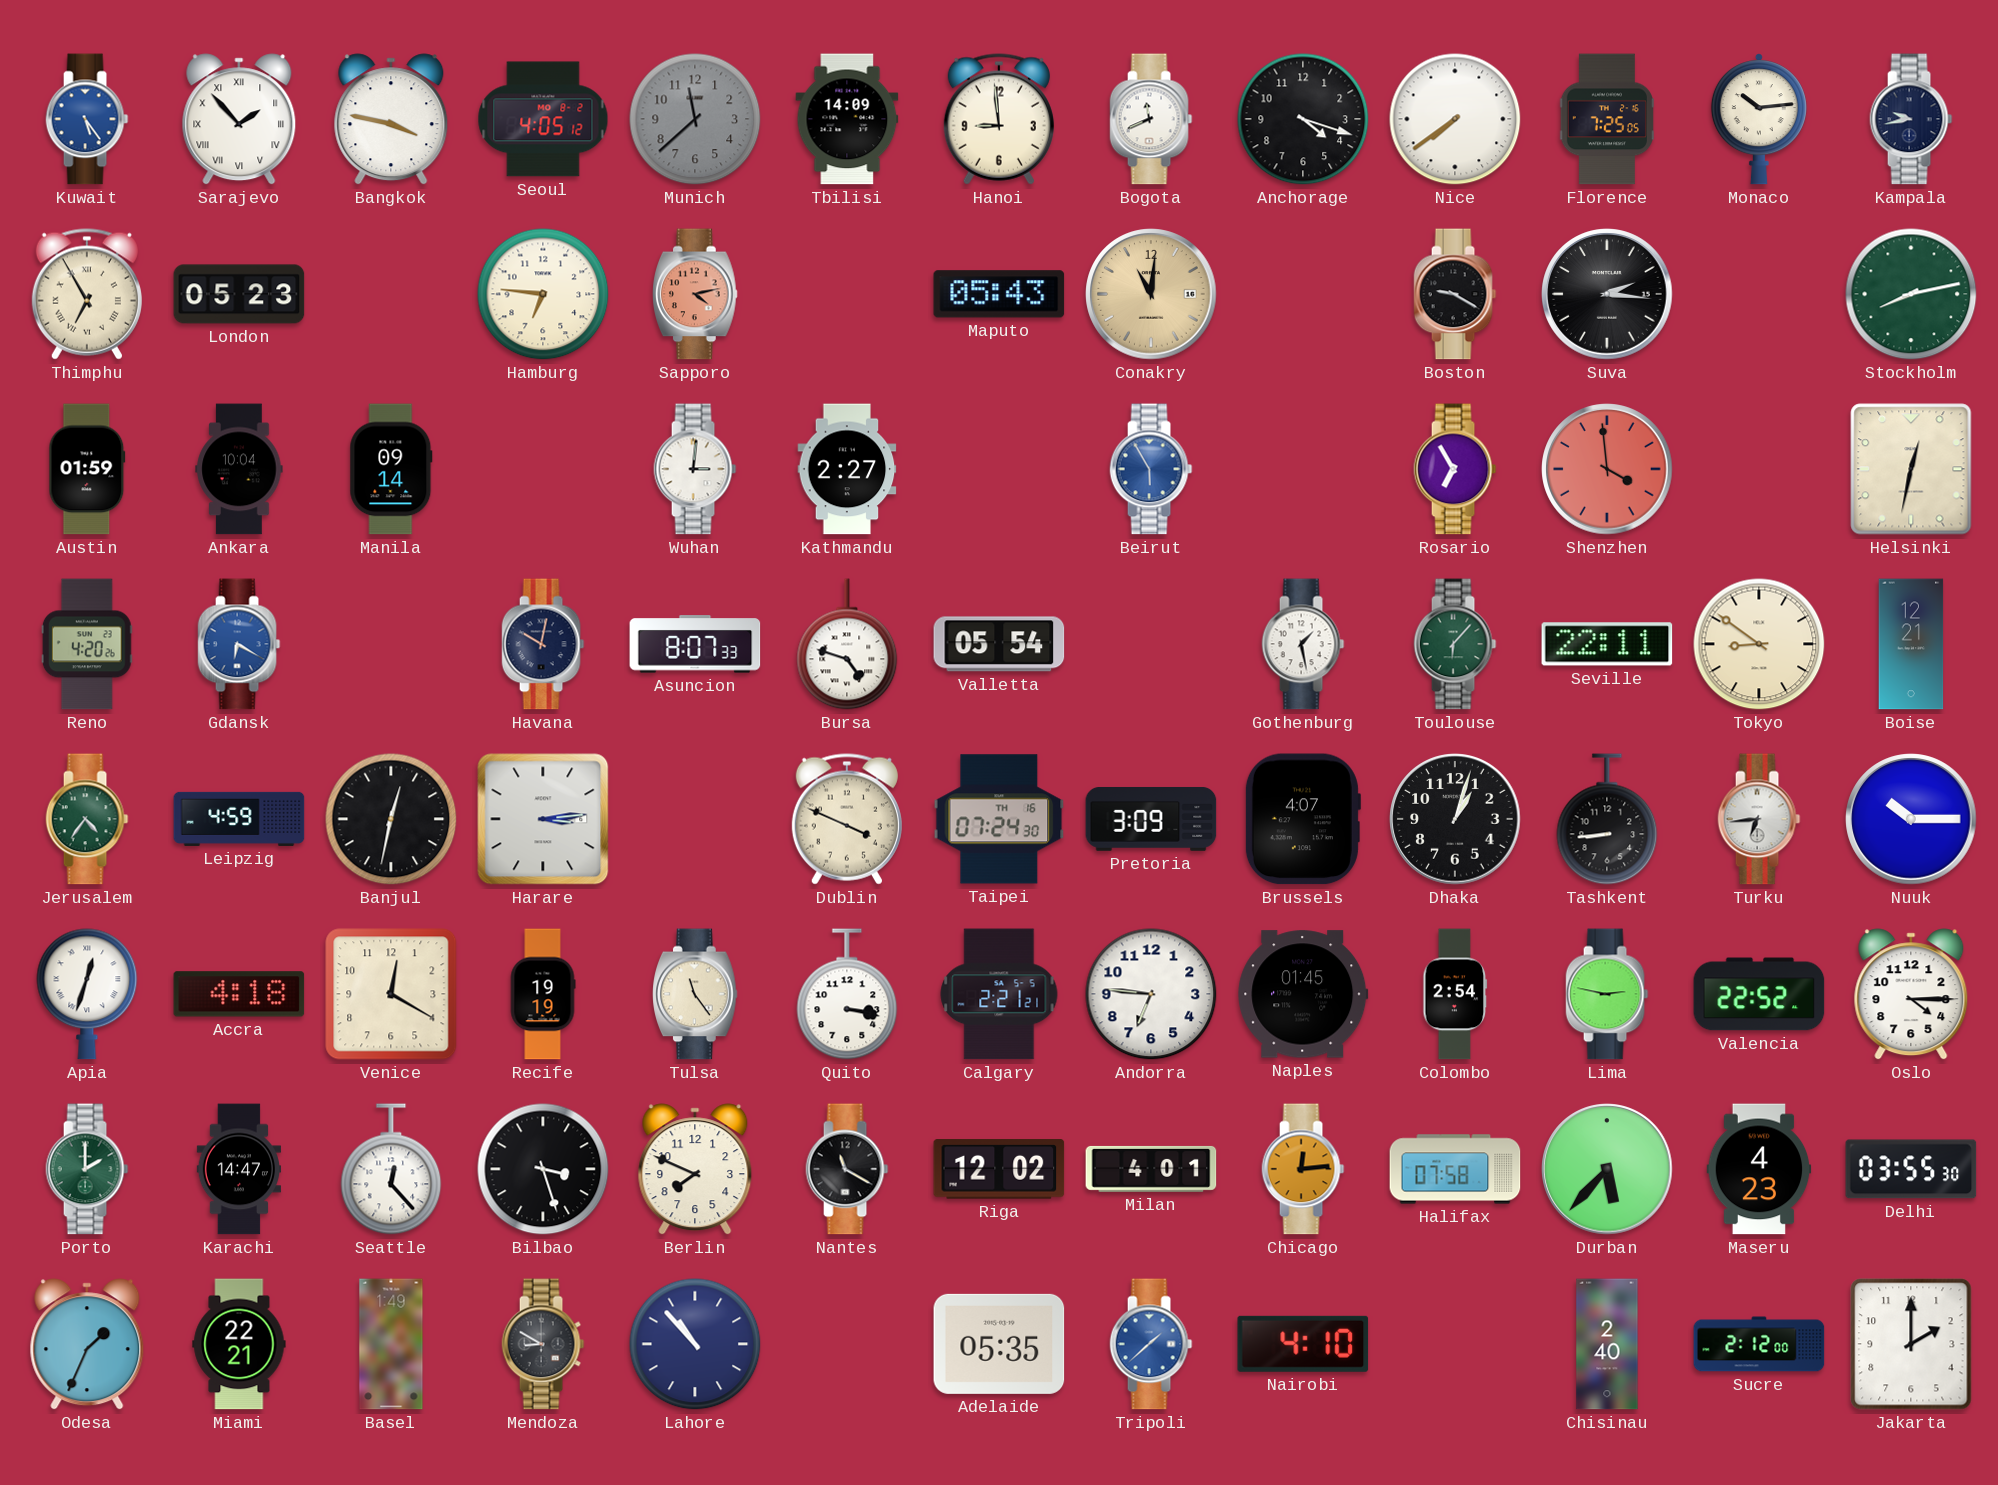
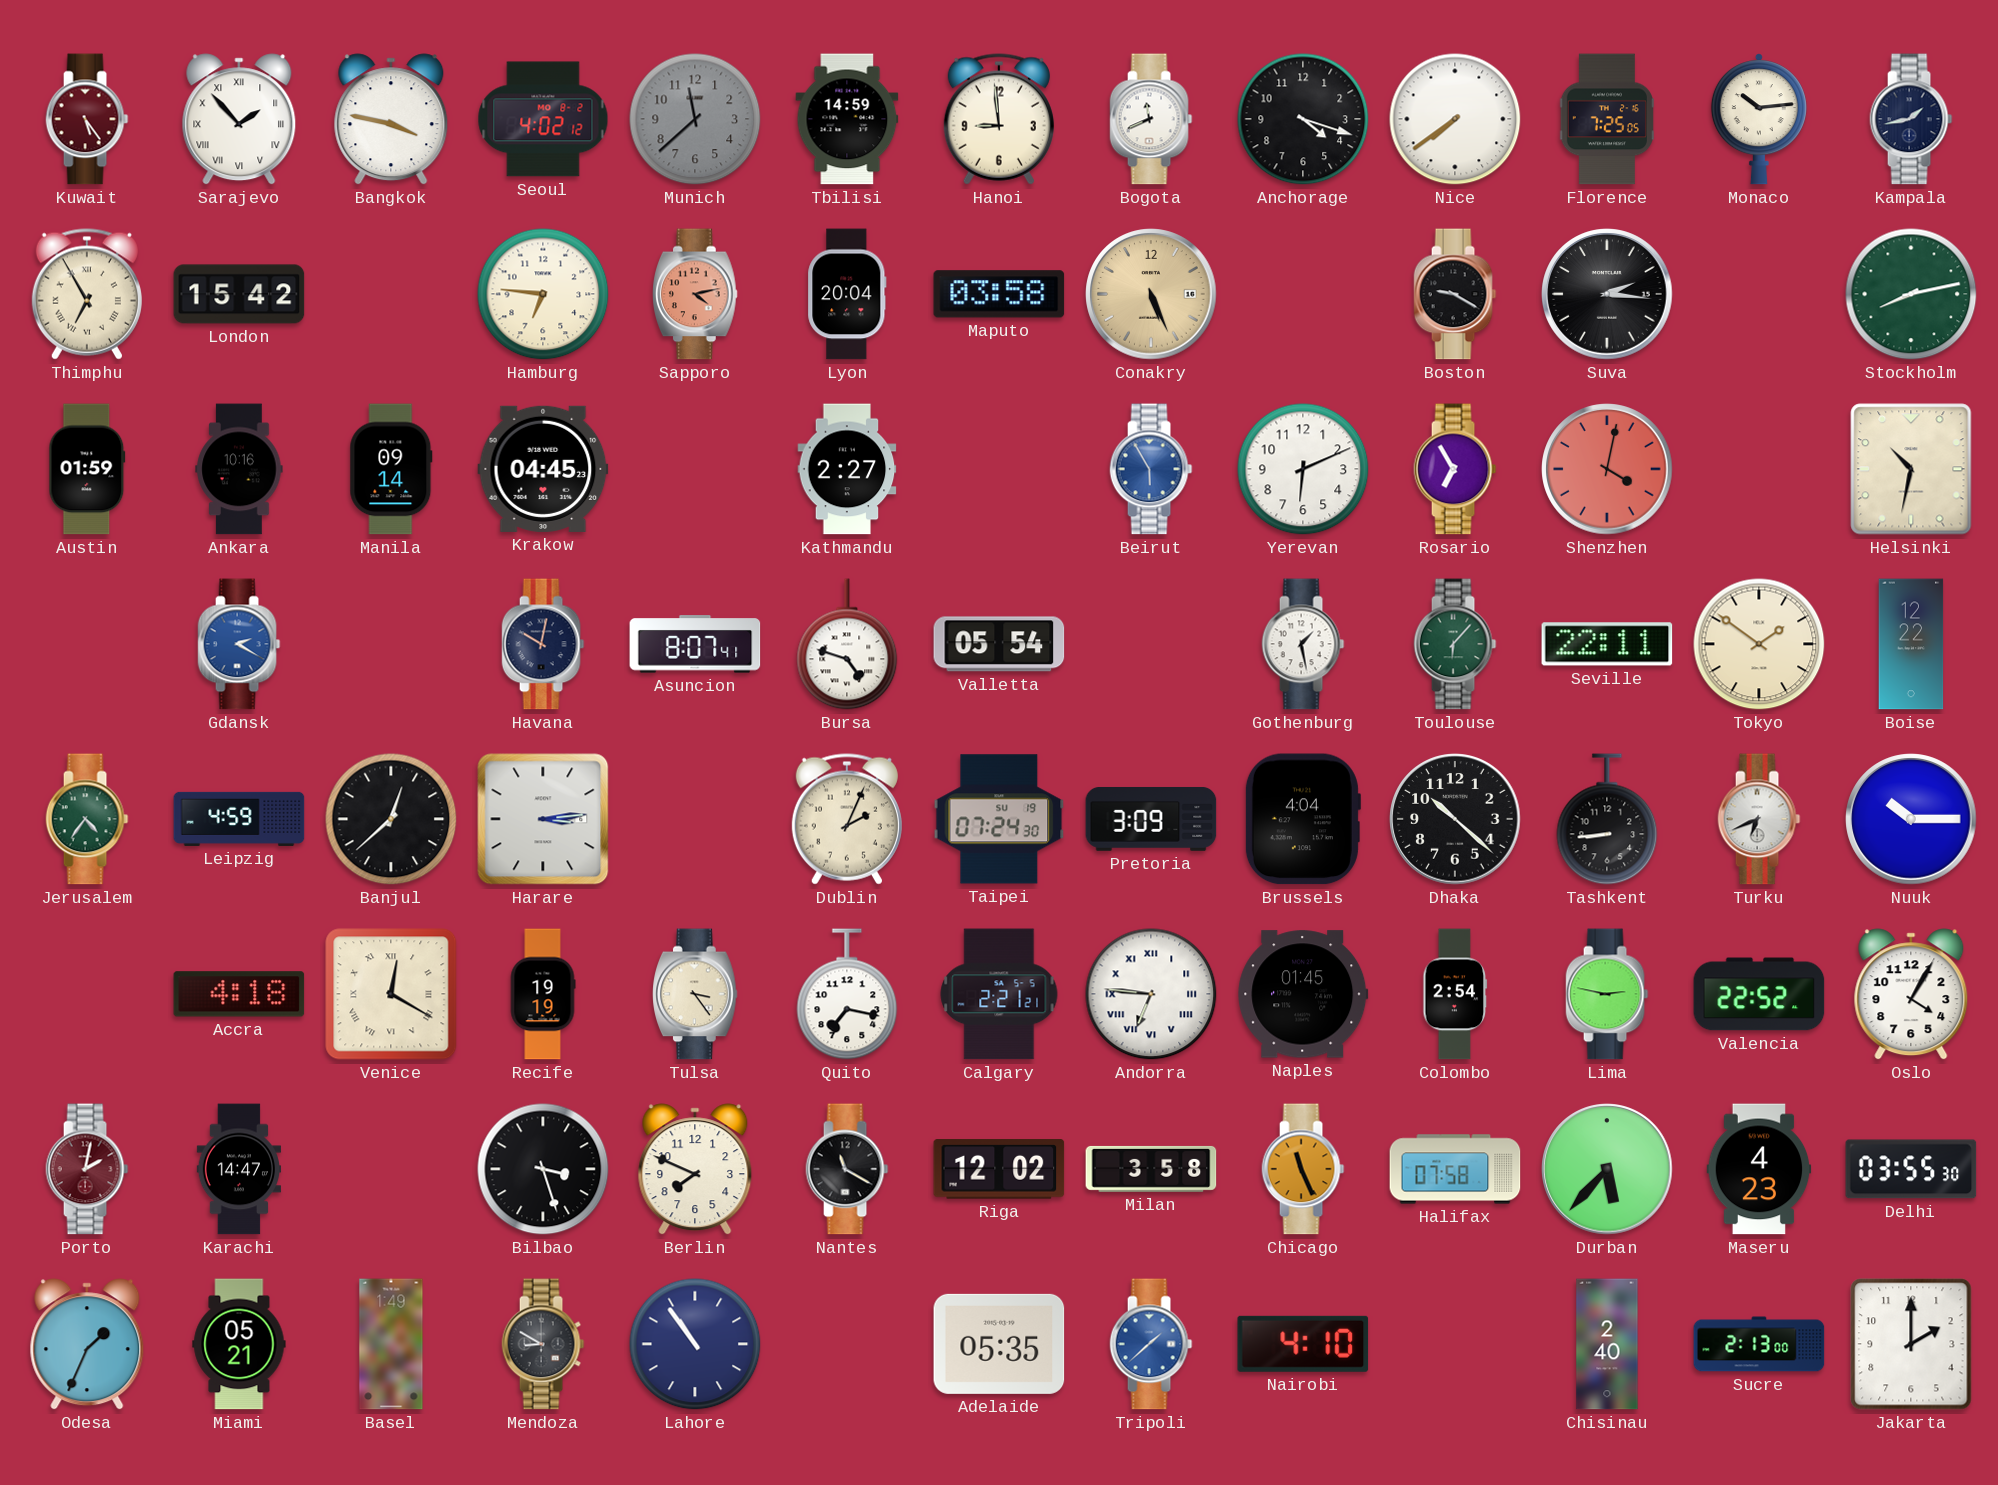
Kuwait dial: blue -> burgundy
Seoul: 4:05 -> 4:02
Tbilisi: 14:09 -> 14:59
Kampala: 9:43 -> 1:43
London: 05:23 -> 15:42
Lyon: none -> 20:04
Maputo: 05:43 -> 03:58
Conakry: 11:01 -> 5:26
Ankara: 10:04 -> 10:16
Krakow: none -> 04:45
Wuhan: 3:01 -> none
Yerevan: none -> 6:11
Shenzhen: 3:59 -> 4:02
Helsinki: 12:32 -> 10:32
Reno: 4:20 -> none
Gdansk: 6:20 -> 2:20
Asuncion: 8:07:33 -> 8:07:41
Tokyo: 8:51 -> 1:51
Boise: 12:21 -> 12:22
Banjul: 12:32 -> 12:38
Dublin: 3:49 -> 2:04
Taipei date: TH 16 -> SU 19
Brussels: 4:07 -> 4:04
Dhaka: 1:03 -> 10:22
Turku: 6:44 -> 6:41
Apia: 12:33 -> none
Venice numerals: Arabic -> Roman
Tulsa: 11:24 -> 3:24
Quito: 3:17 -> 7:17
Andorra numerals: Arabic -> Roman
Oslo: 4:15 -> 4:05
Porto: 2:00 -> 2:02
Porto dial: green -> burgundy
Seattle: 12:23 -> none
Milan: 4:01 -> 3:58
Chicago: 12:14 -> 11:26
Miami: 22:21 -> 05:21
Lahore: 10:53 -> 10:54
Sucre: 2:12 -> 2:13
